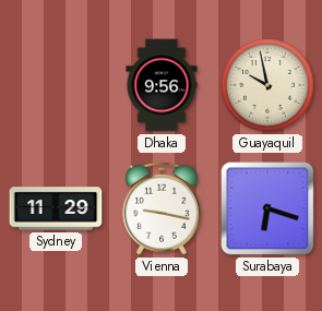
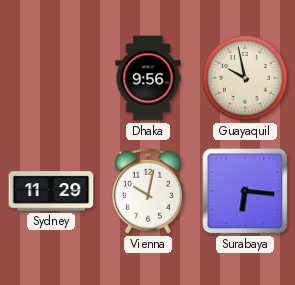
Vienna: 9:17 -> 10:02
Surabaya: 6:18 -> 6:16
